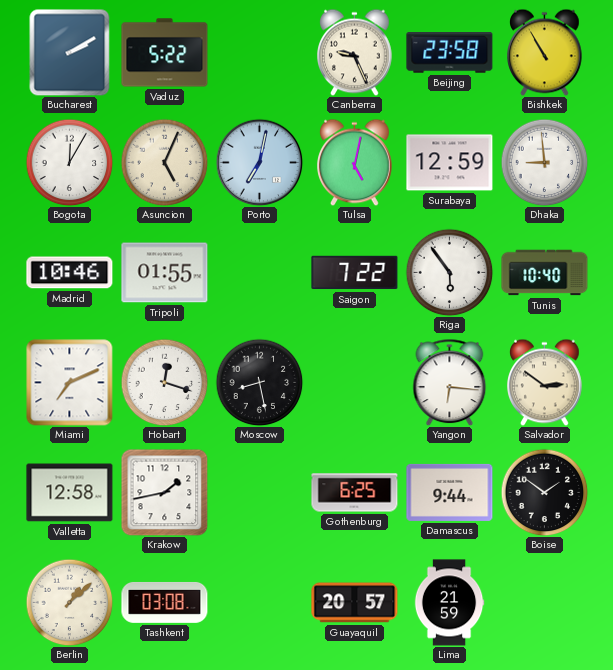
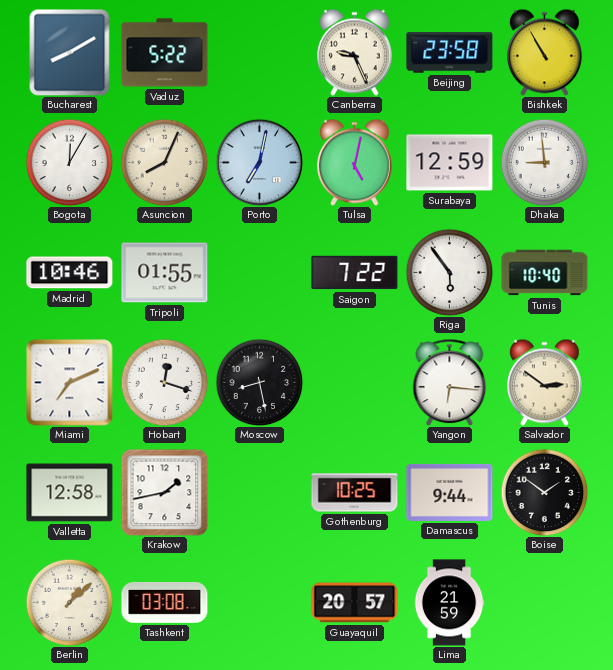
Bucharest: 2:10 -> 8:10
Asuncion: 5:04 -> 8:04
Gothenburg: 6:25 -> 10:25
